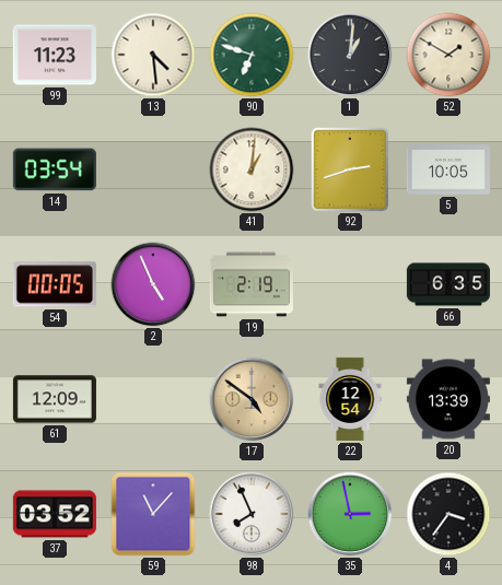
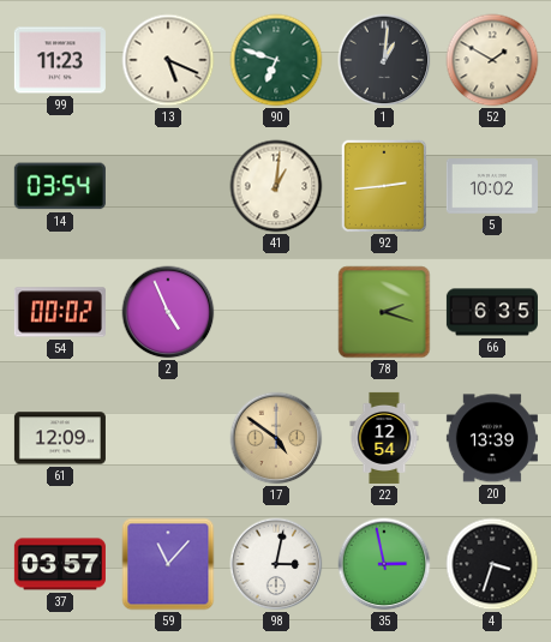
13: 4:29 -> 5:19
92: 2:42 -> 2:44
5: 10:05 -> 10:02
54: 00:05 -> 00:02
19: 2:19 -> none
78: none -> 2:18
37: 03:52 -> 03:57
98: 7:56 -> 3:02
4: 3:36 -> 3:33
